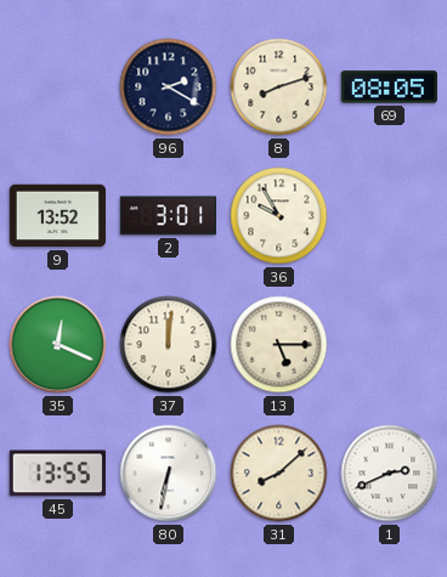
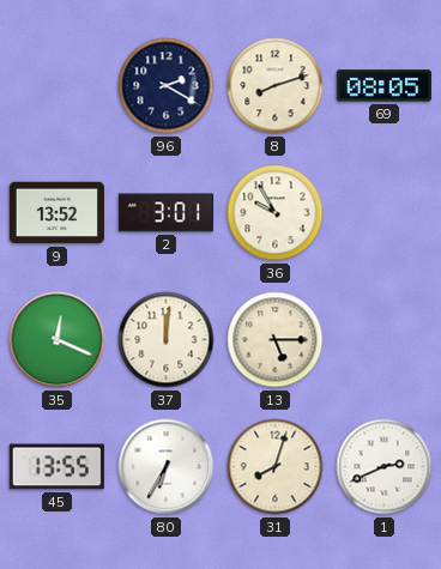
80: 6:32 -> 6:35
31: 8:08 -> 8:03
